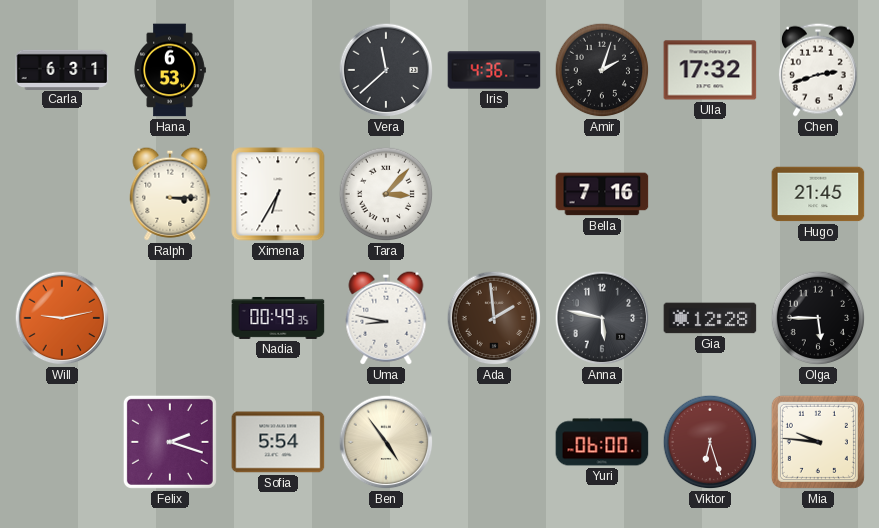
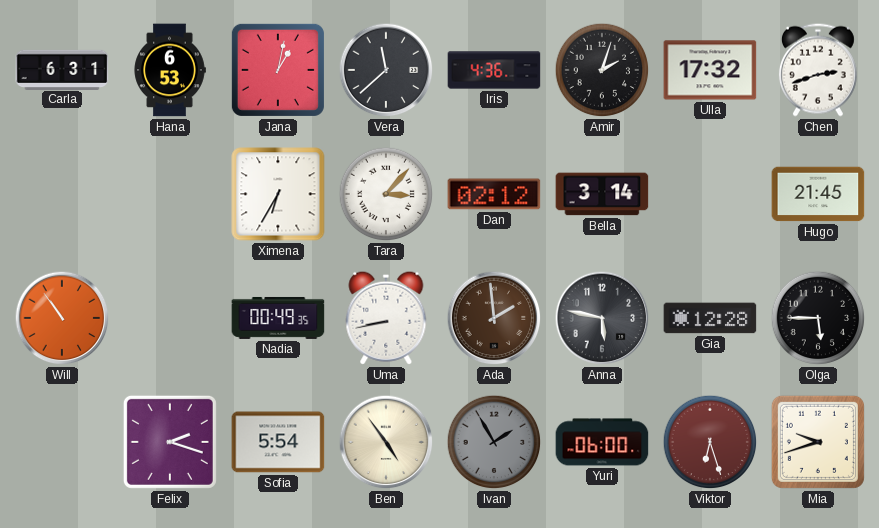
Jana: none -> 1:02
Ralph: 3:15 -> none
Dan: none -> 02:12
Bella: 7:16 -> 3:14
Will: 9:13 -> 10:54
Uma: 8:47 -> 8:43
Ivan: none -> 1:55
Mia: 9:46 -> 9:42
